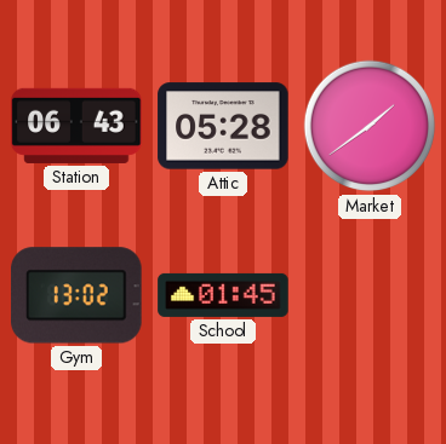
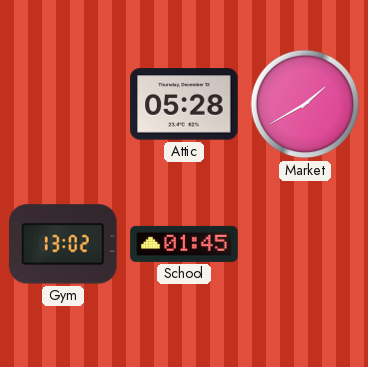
Station: 06:43 -> none
Market: 1:39 -> 1:40
